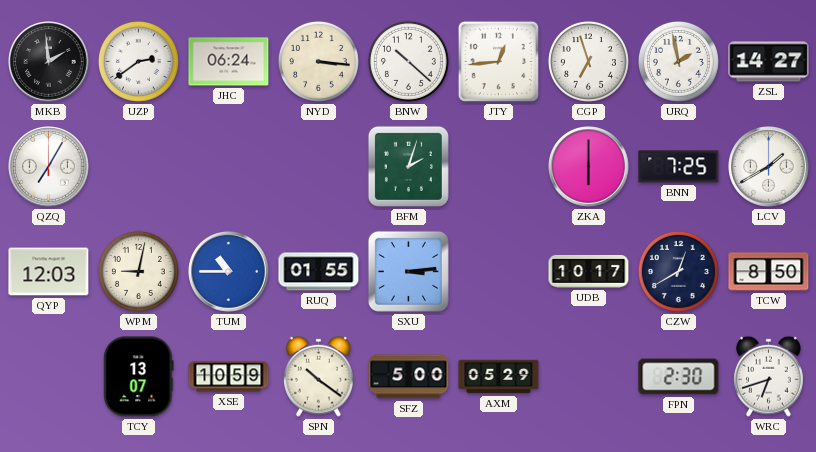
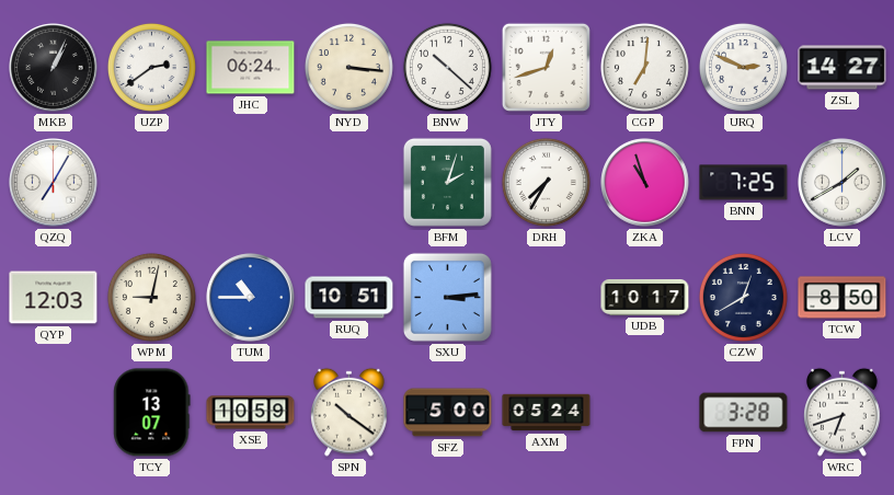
MKB: 1:59 -> 1:04
JTY: 12:44 -> 12:42
CGP: 6:57 -> 7:01
URQ: 1:58 -> 2:49
DRH: none -> 7:35
ZKA: 6:00 -> 10:57
RUQ: 01:55 -> 10:51
AXM: 05:29 -> 05:24
FPN: 2:30 -> 3:28
